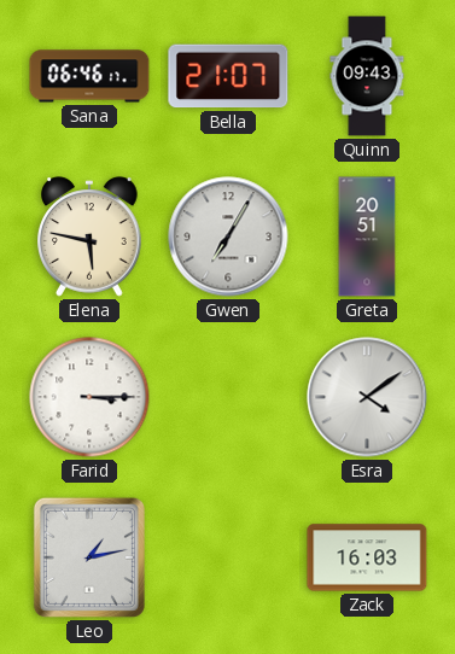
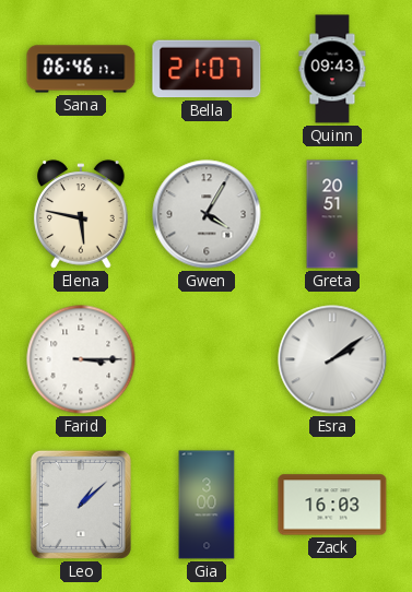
Gwen: 7:05 -> 4:05
Esra: 4:09 -> 2:09
Leo: 1:13 -> 1:08
Gia: none -> 3:00
